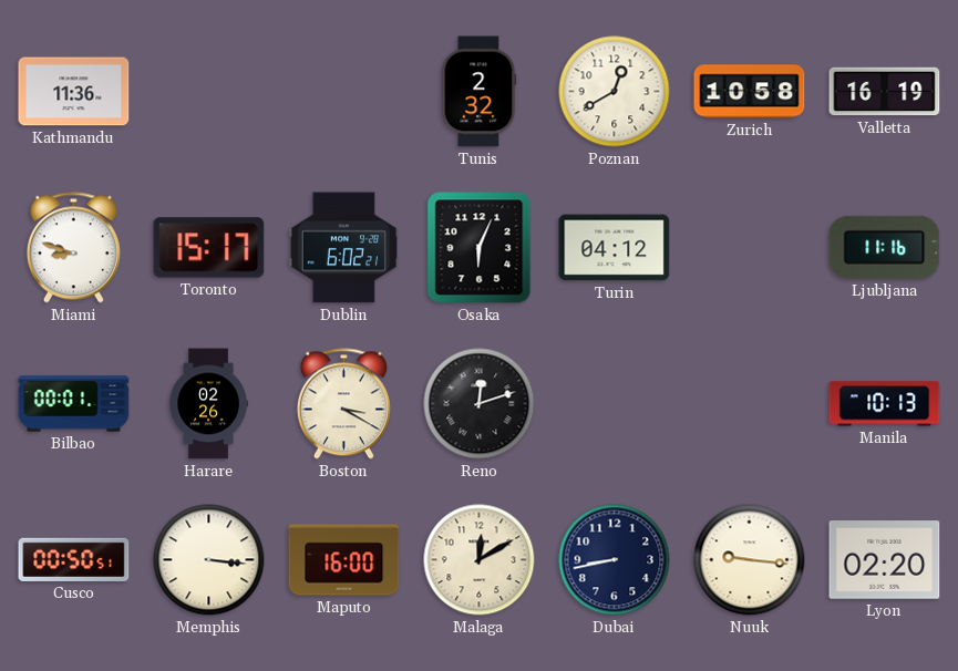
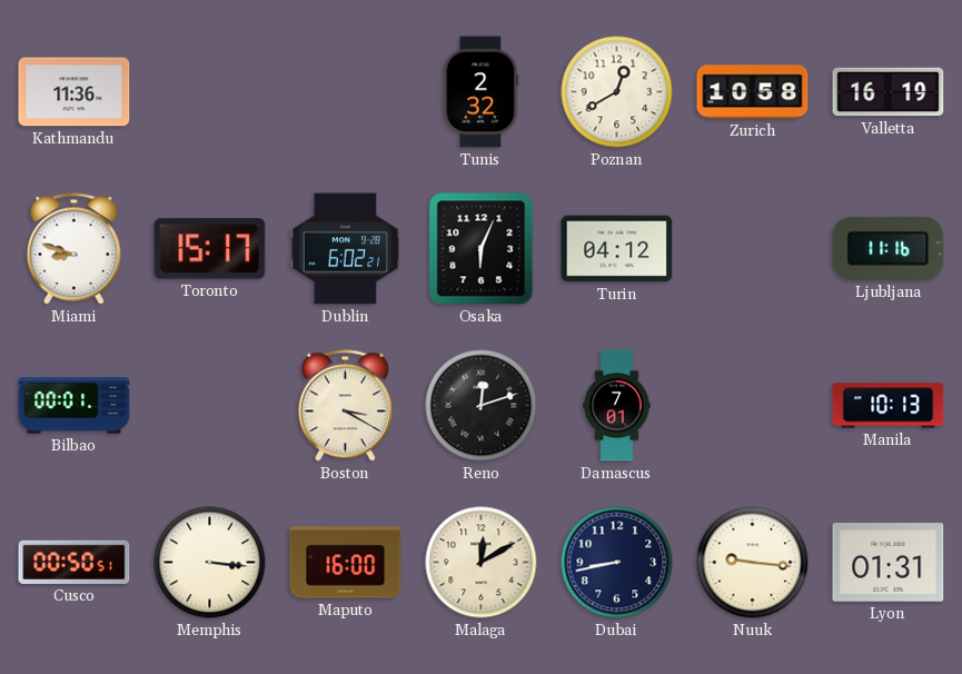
Harare: 02:26 -> none
Damascus: none -> 7:01
Lyon: 02:20 -> 01:31
